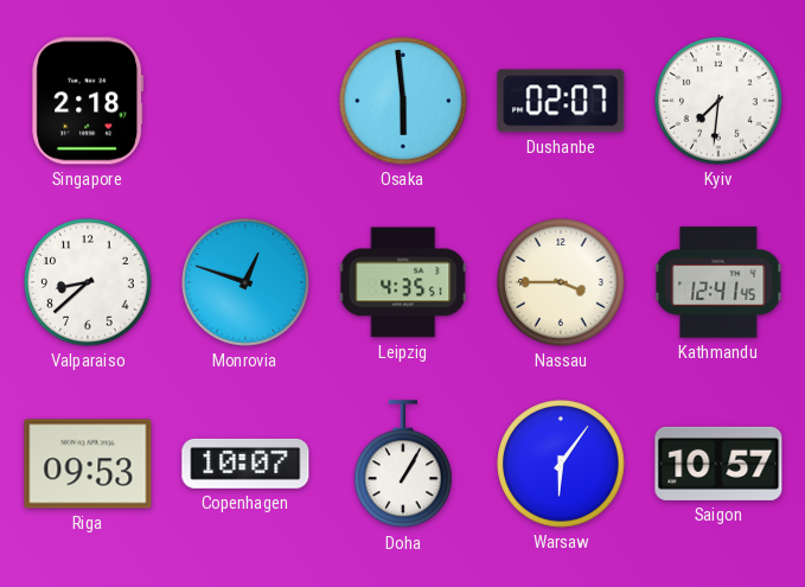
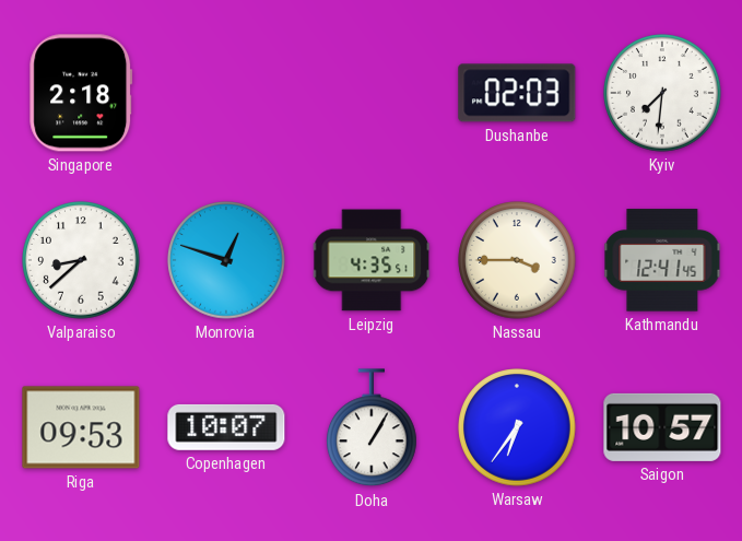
Osaka: 5:59 -> none
Dushanbe: 02:07 -> 02:03
Warsaw: 6:06 -> 6:36
